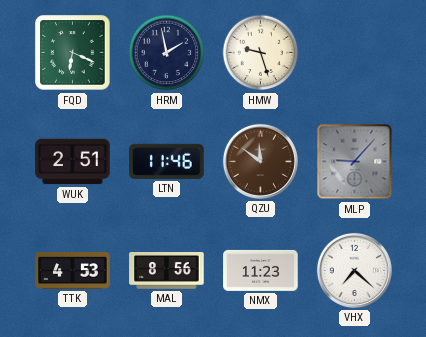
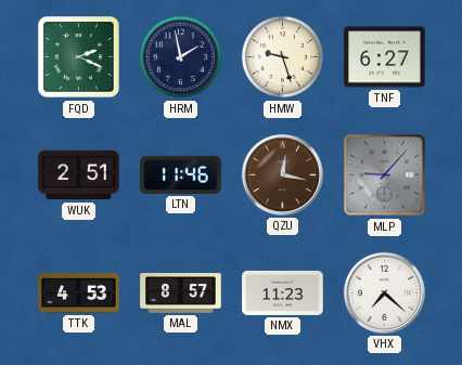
FQD: 6:19 -> 2:19
TNF: none -> 6:27
QZU: 11:51 -> 12:17
MAL: 8:56 -> 8:57
